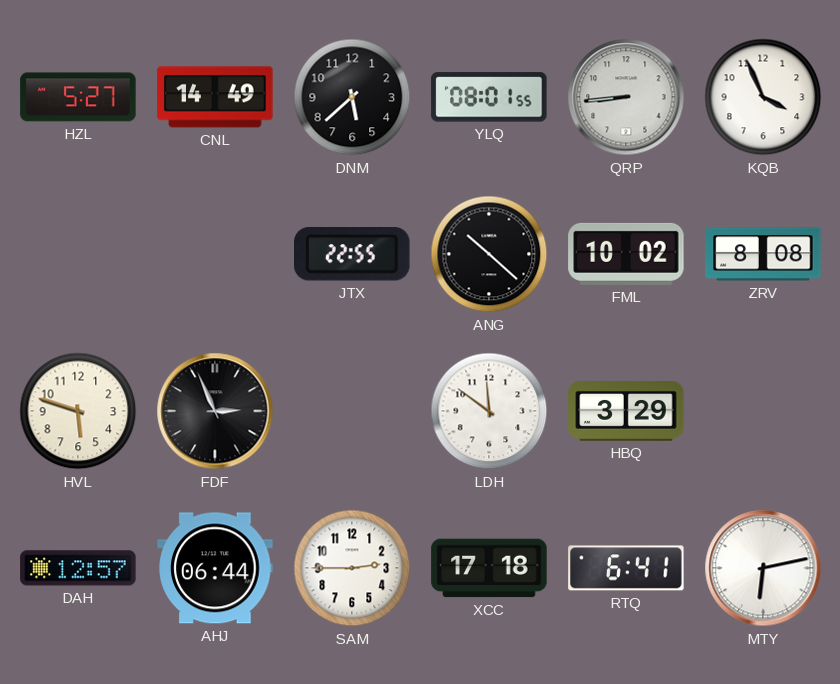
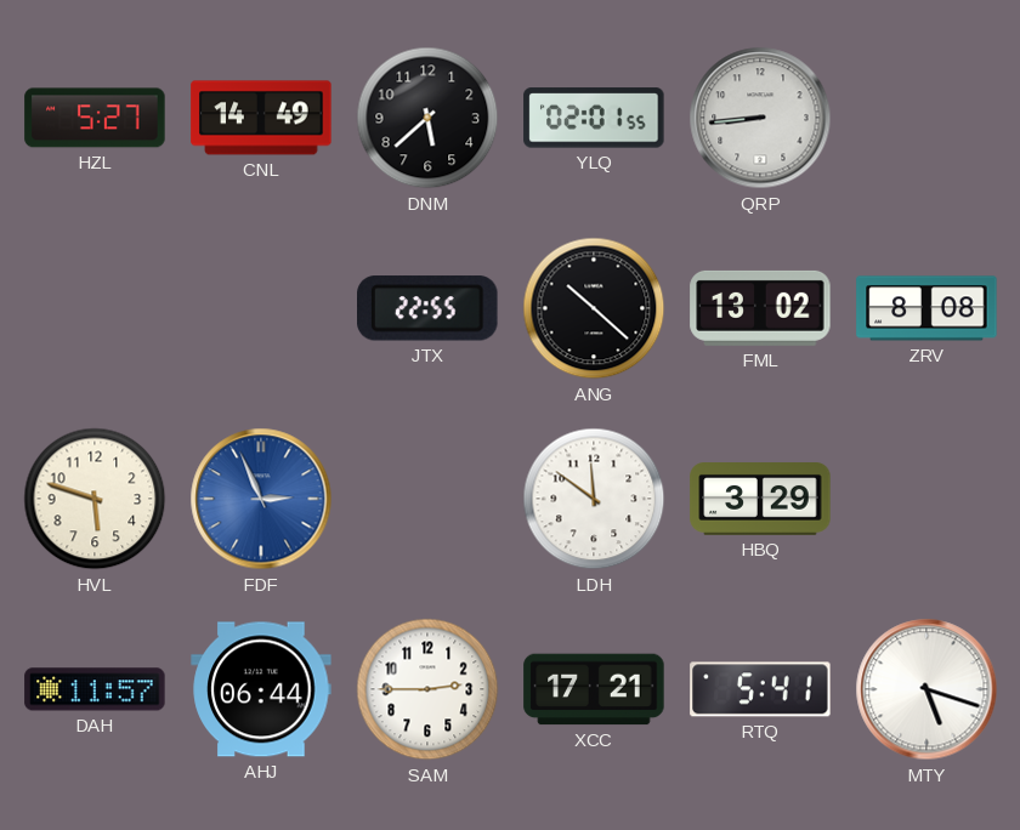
YLQ: 08:01 -> 02:01
KQB: 3:56 -> none
FML: 10:02 -> 13:02
FDF dial: black -> blue
DAH: 12:57 -> 11:57
XCC: 17:18 -> 17:21
RTQ: 6:41 -> 5:41
MTY: 6:13 -> 5:18
